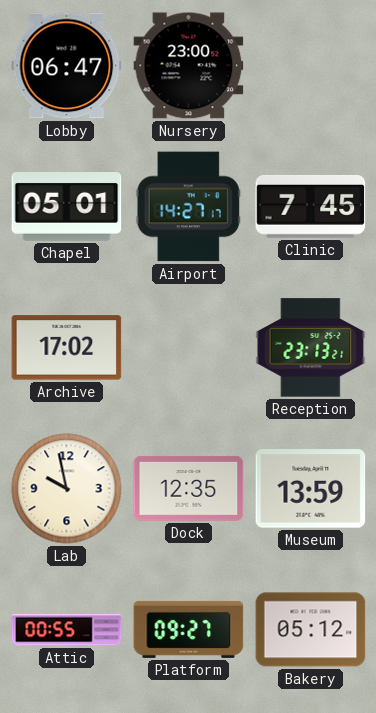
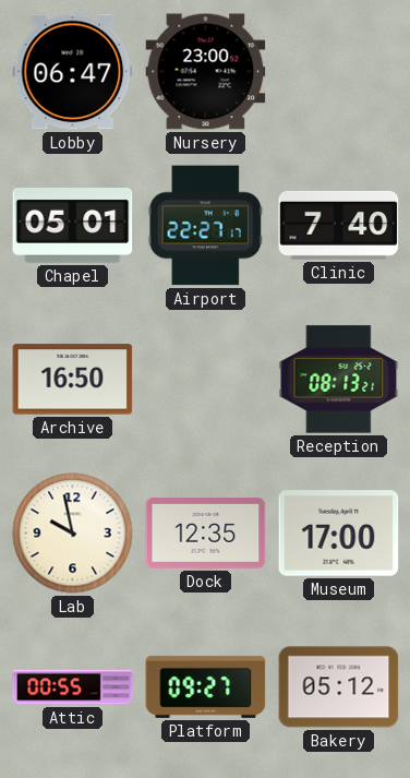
Airport: 14:27 -> 22:27
Clinic: 7:45 -> 7:40
Archive: 17:02 -> 16:50
Reception: 23:13 -> 08:13
Museum: 13:59 -> 17:00
